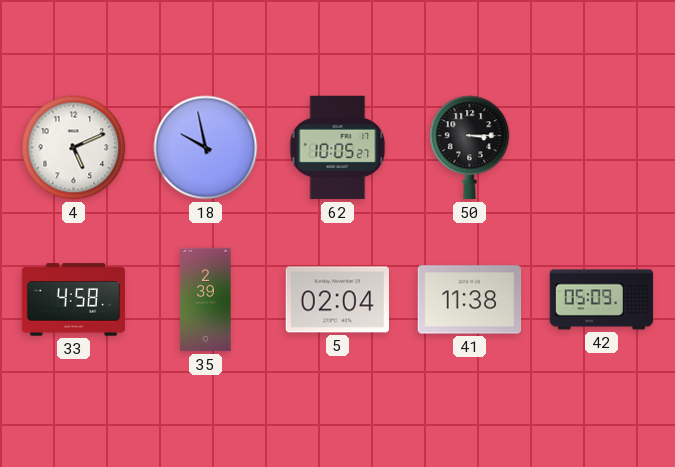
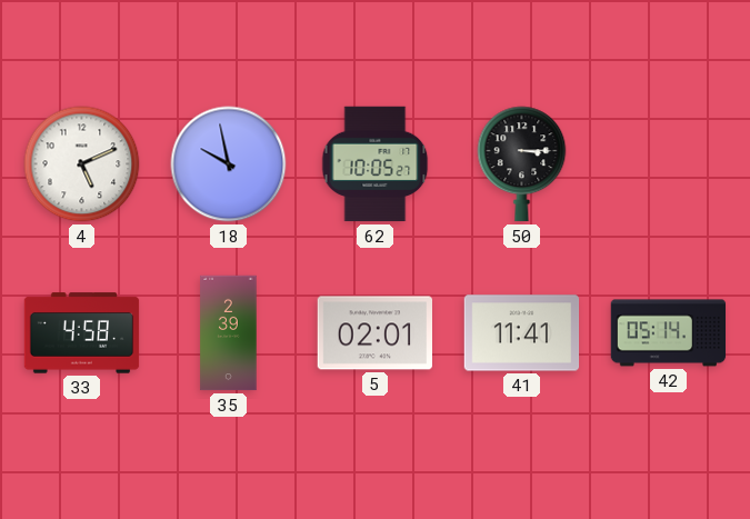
5: 02:04 -> 02:01
41: 11:38 -> 11:41
42: 05:09 -> 05:14
